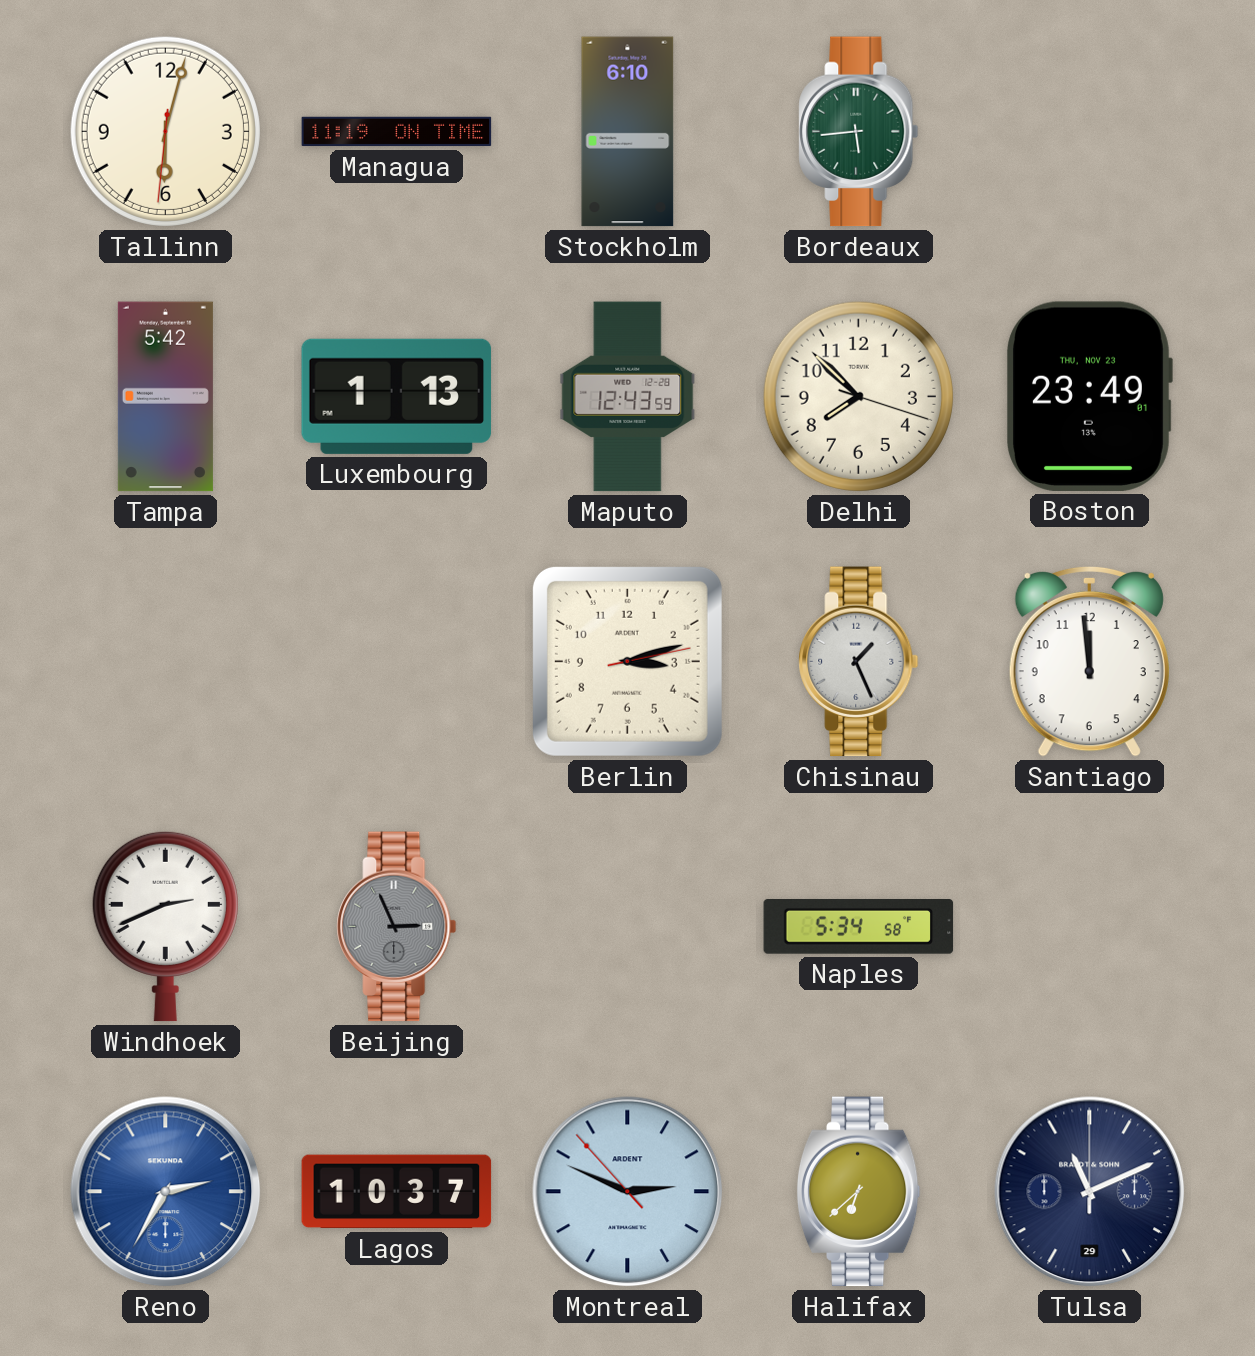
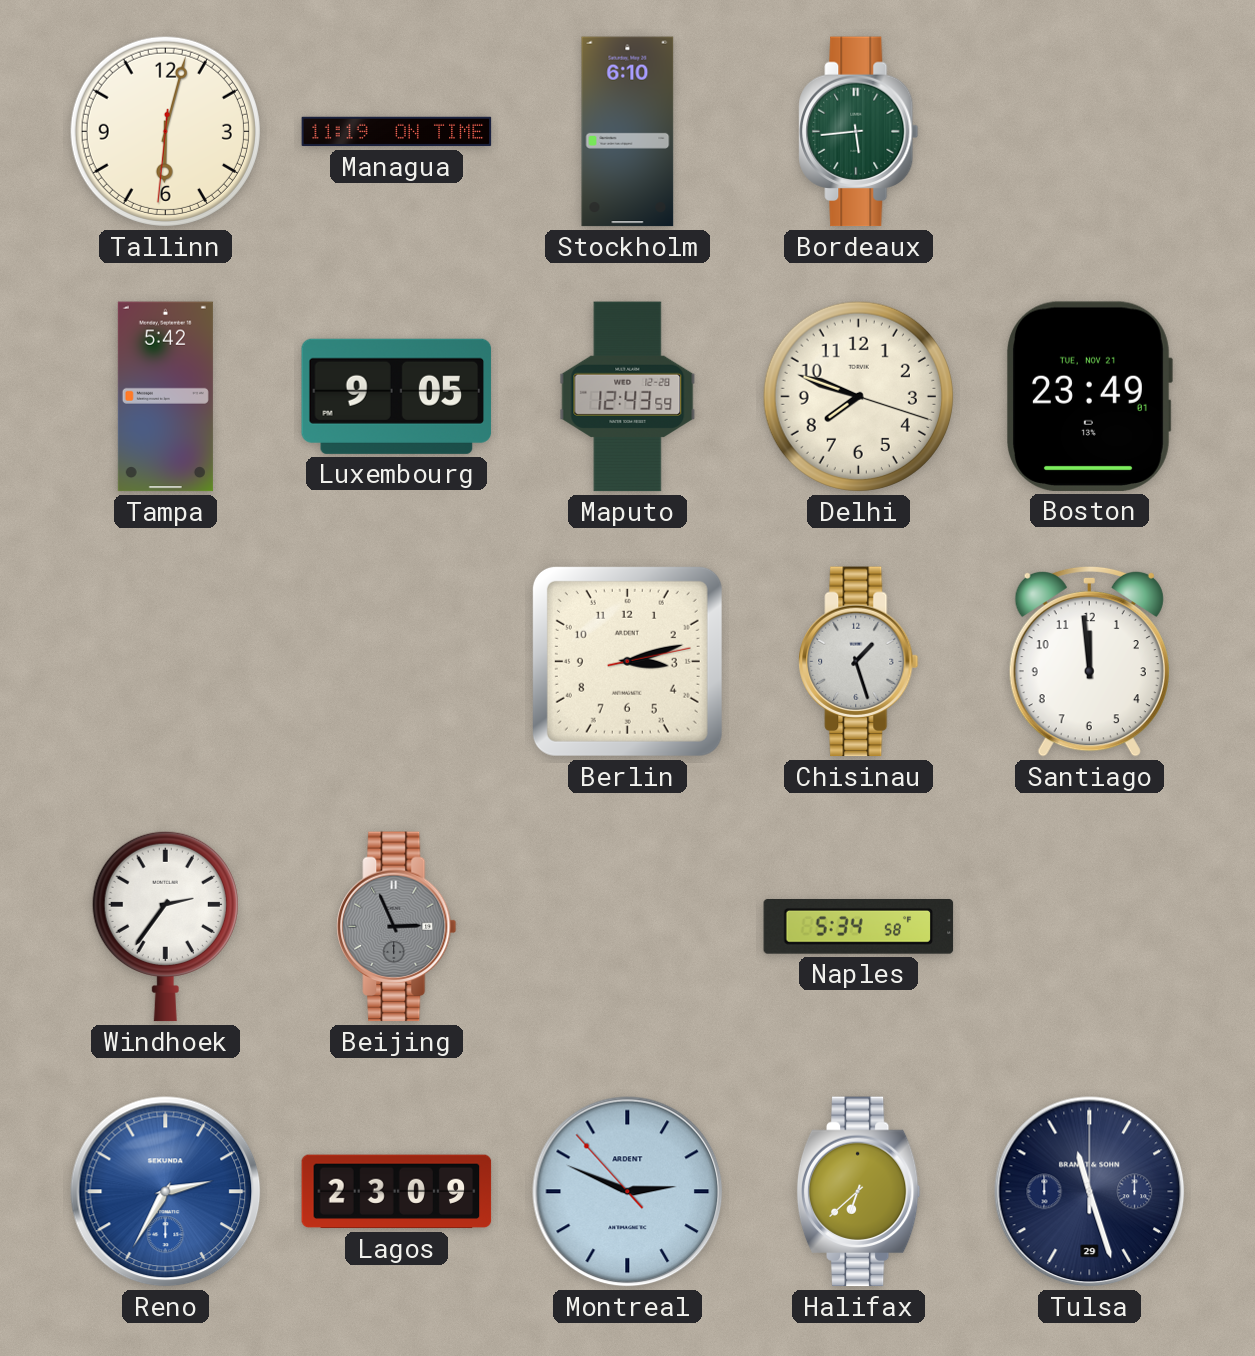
Luxembourg: 1:13 -> 9:05
Delhi: 7:52 -> 7:48
Boston date: THU, NOV 23 -> TUE, NOV 21
Chisinau: 1:26 -> 1:27
Windhoek: 2:41 -> 2:36
Lagos: 10:37 -> 23:09
Tulsa: 11:11 -> 11:27
